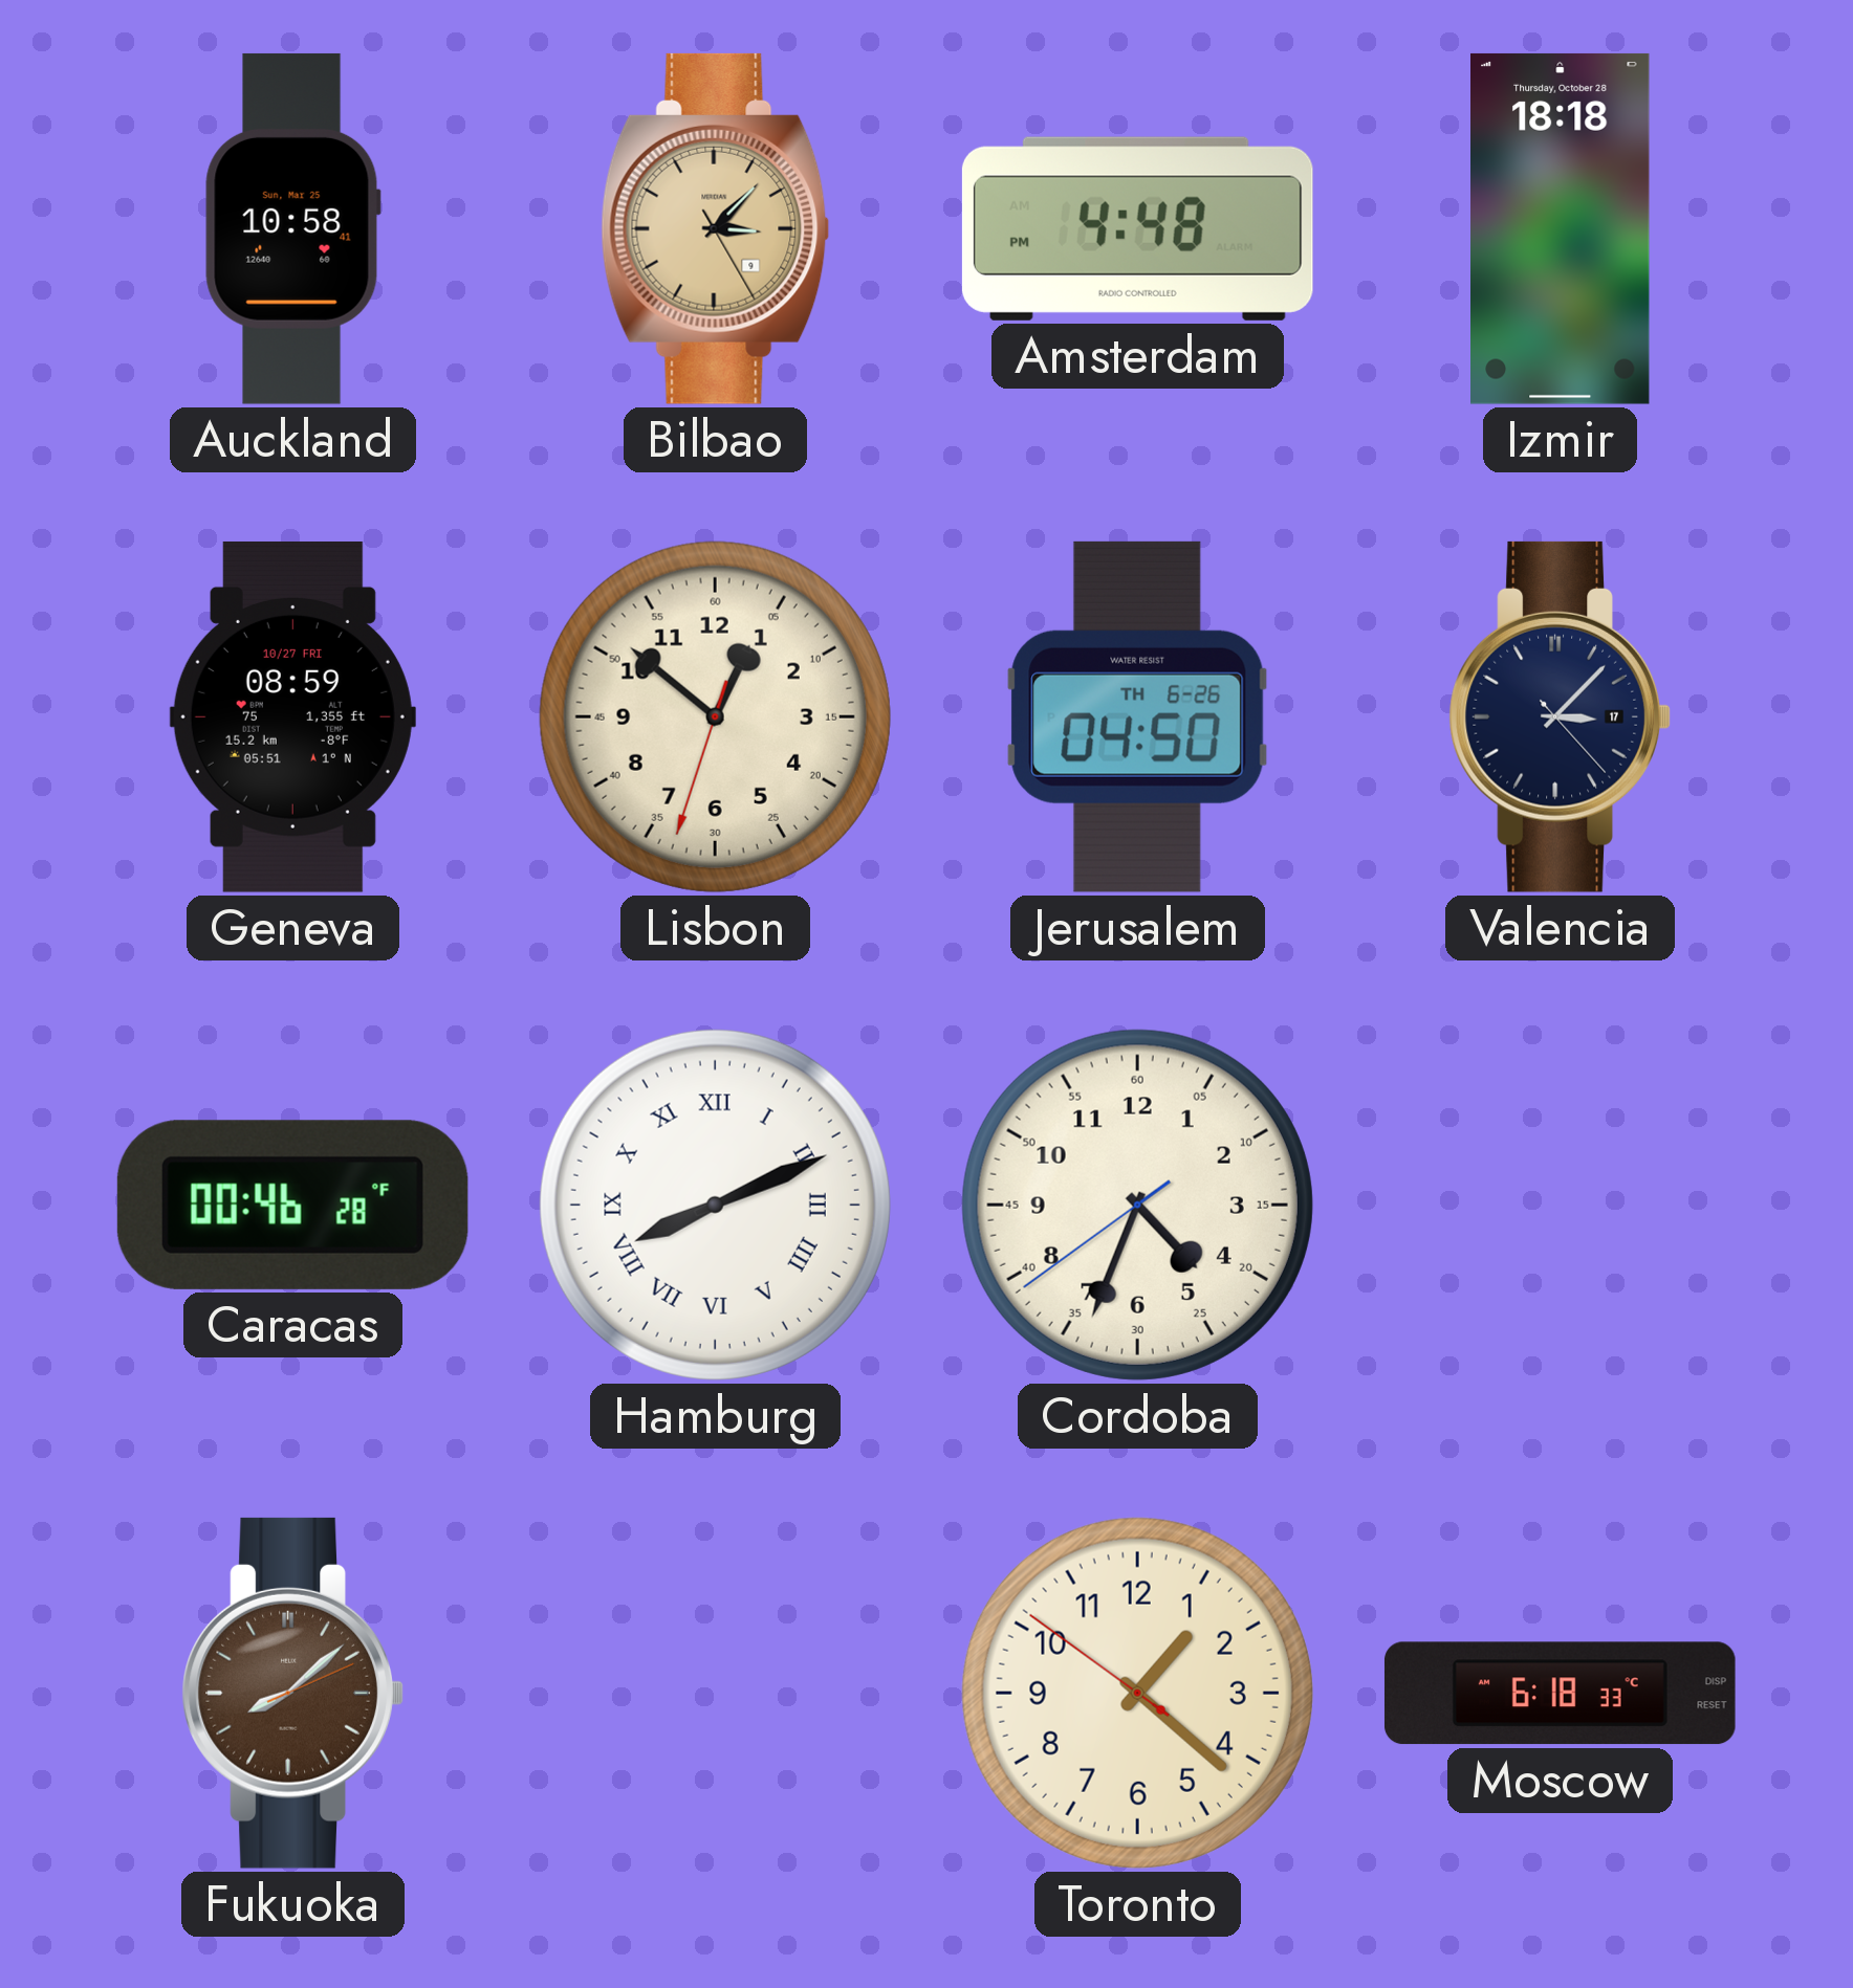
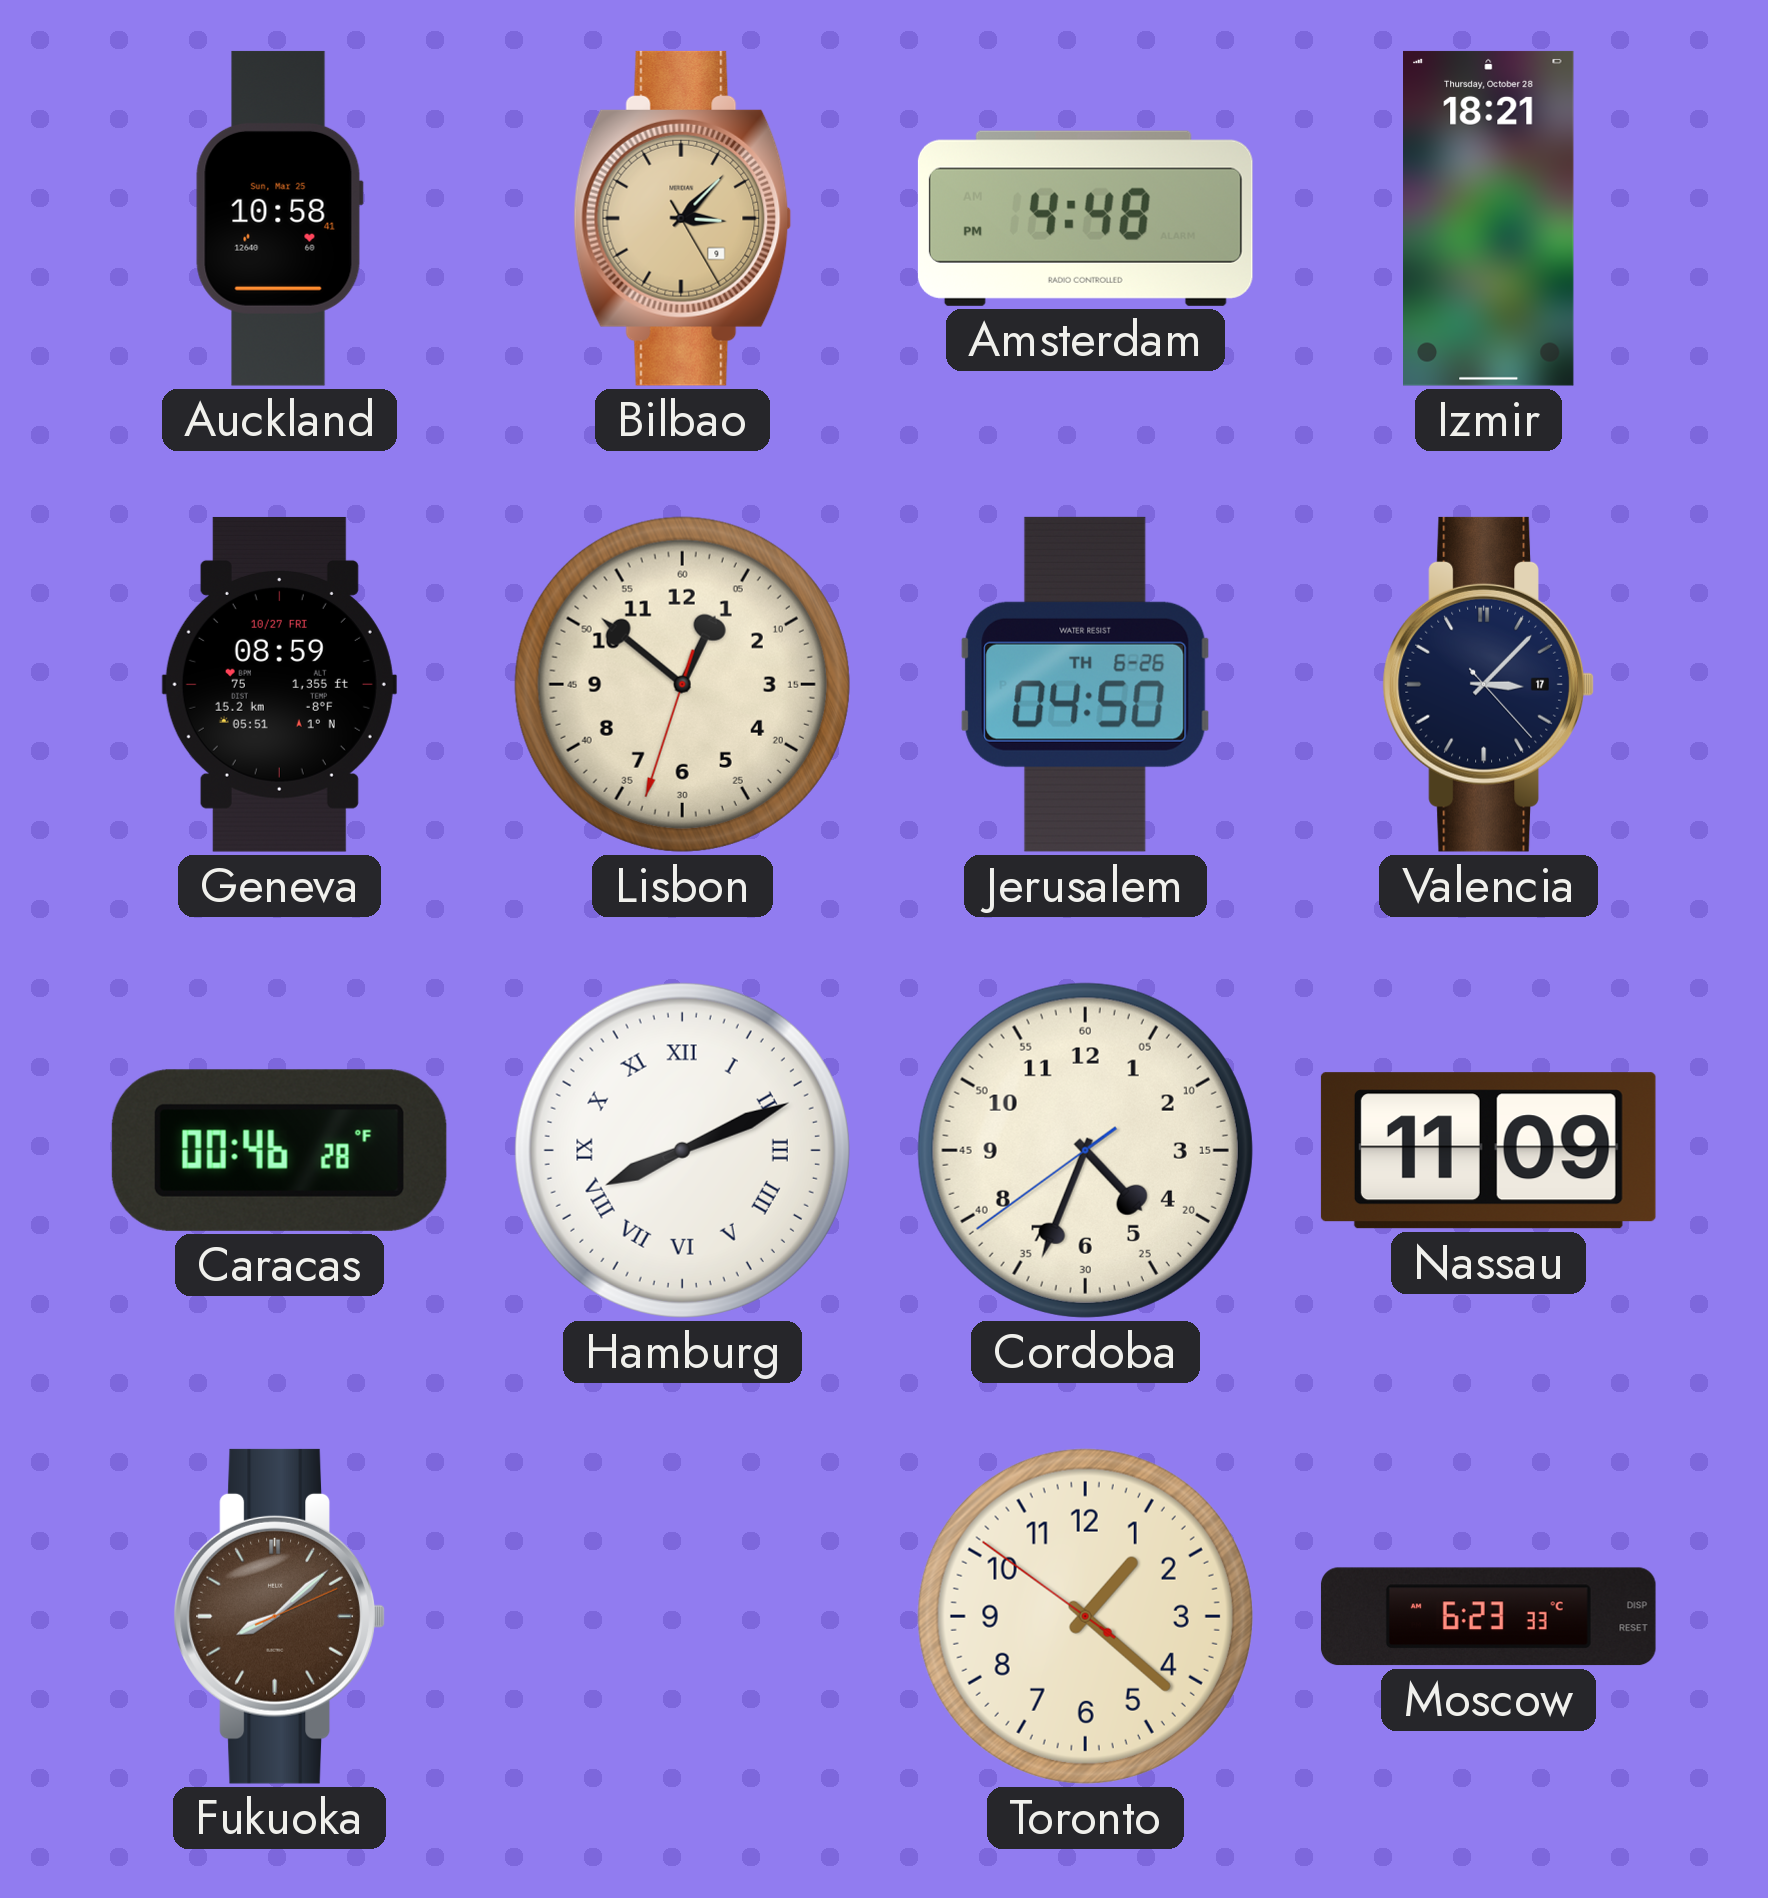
Izmir: 18:18 -> 18:21
Nassau: none -> 11:09
Moscow: 6:18 -> 6:23
